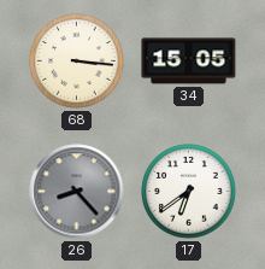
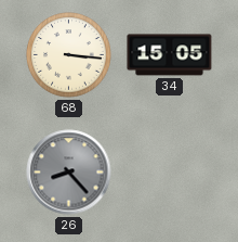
17: 6:39 -> none
